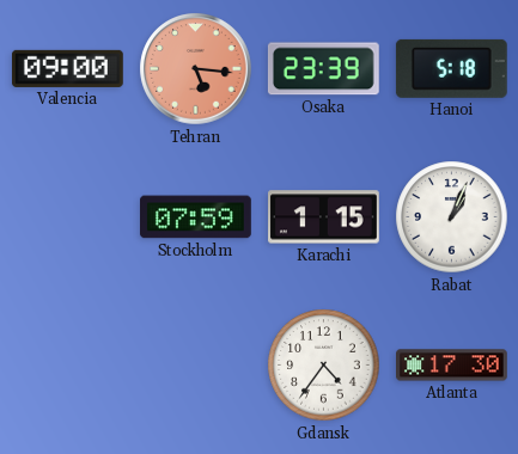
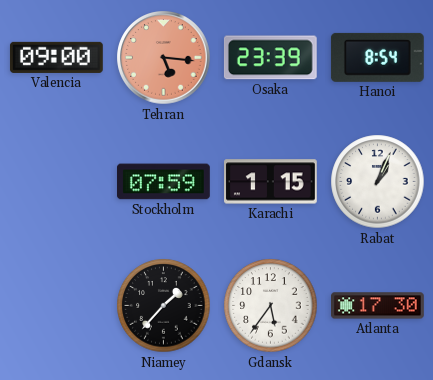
Hanoi: 5:18 -> 8:54
Niamey: none -> 1:37
Gdansk: 4:36 -> 5:36
